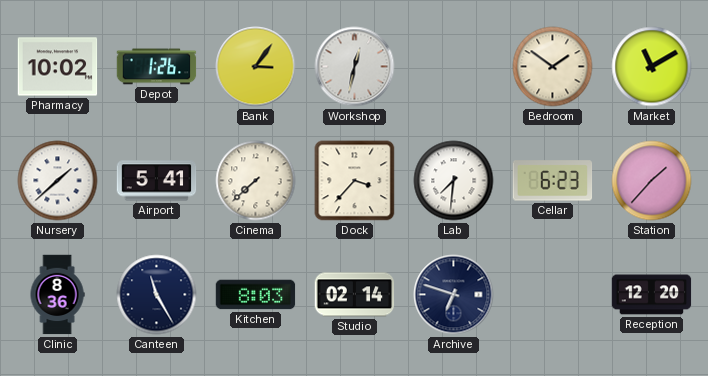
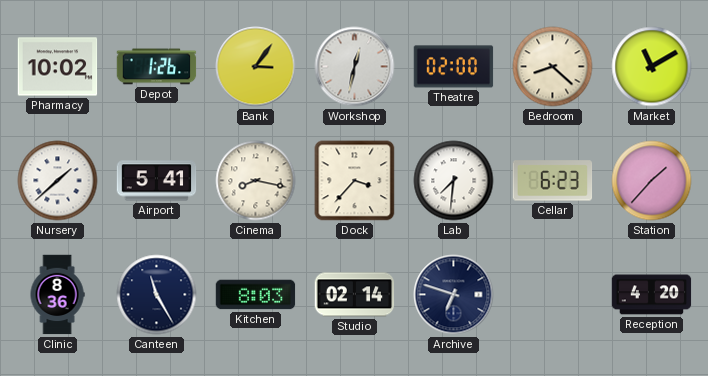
Theatre: none -> 02:00
Bedroom: 1:51 -> 8:22
Cinema: 7:38 -> 8:17
Reception: 12:20 -> 4:20
